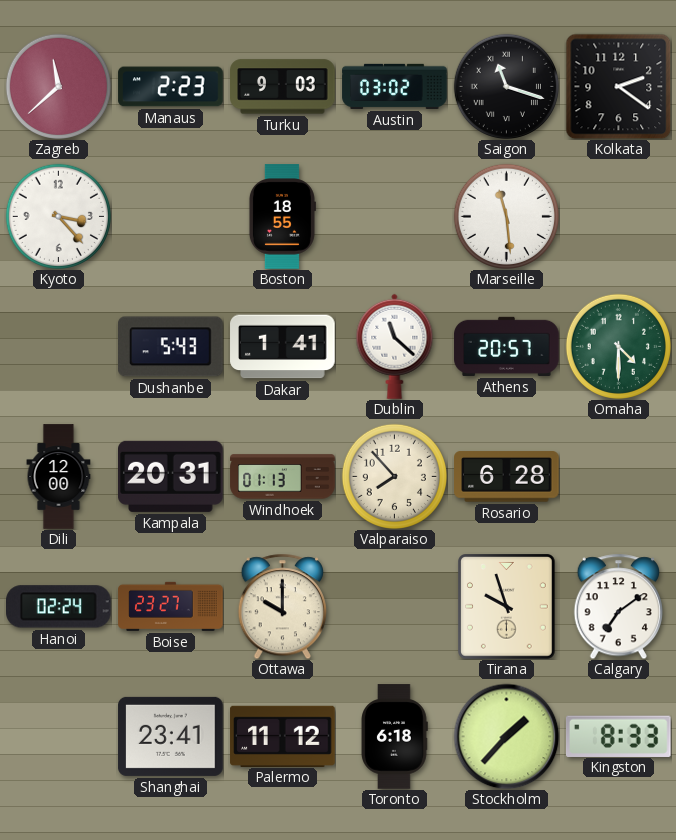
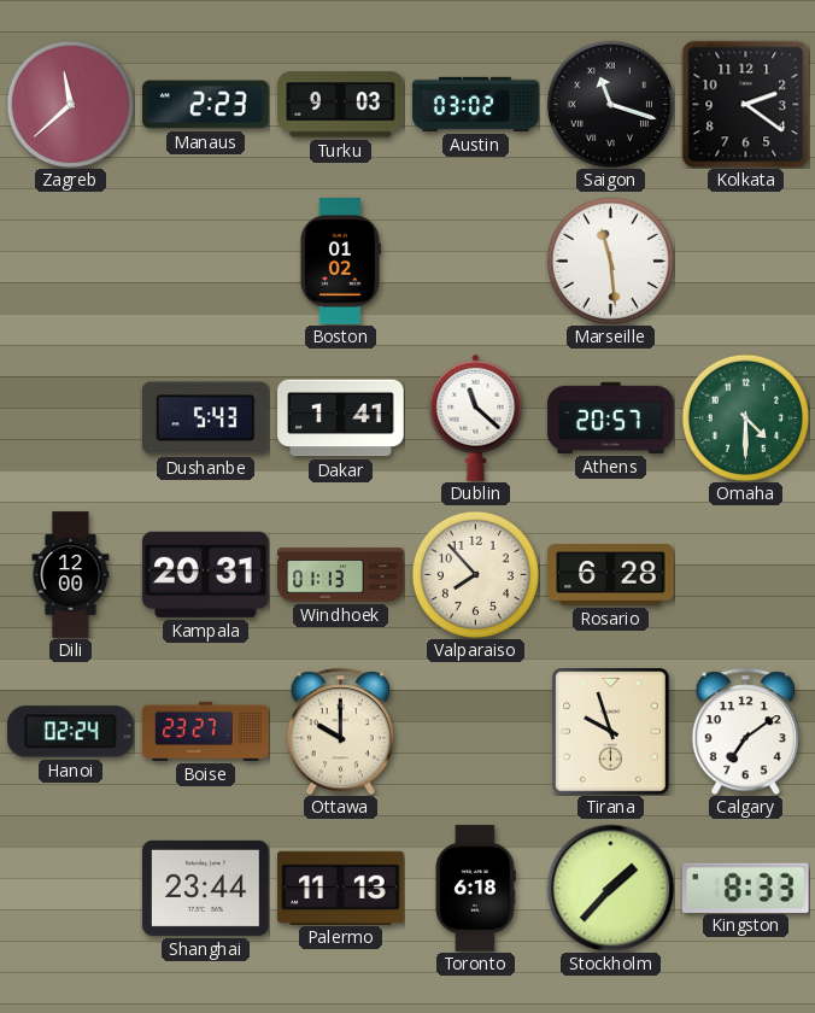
Kyoto: 3:23 -> none
Boston: 18:55 -> 01:02
Shanghai: 23:41 -> 23:44
Palermo: 11:12 -> 11:13
